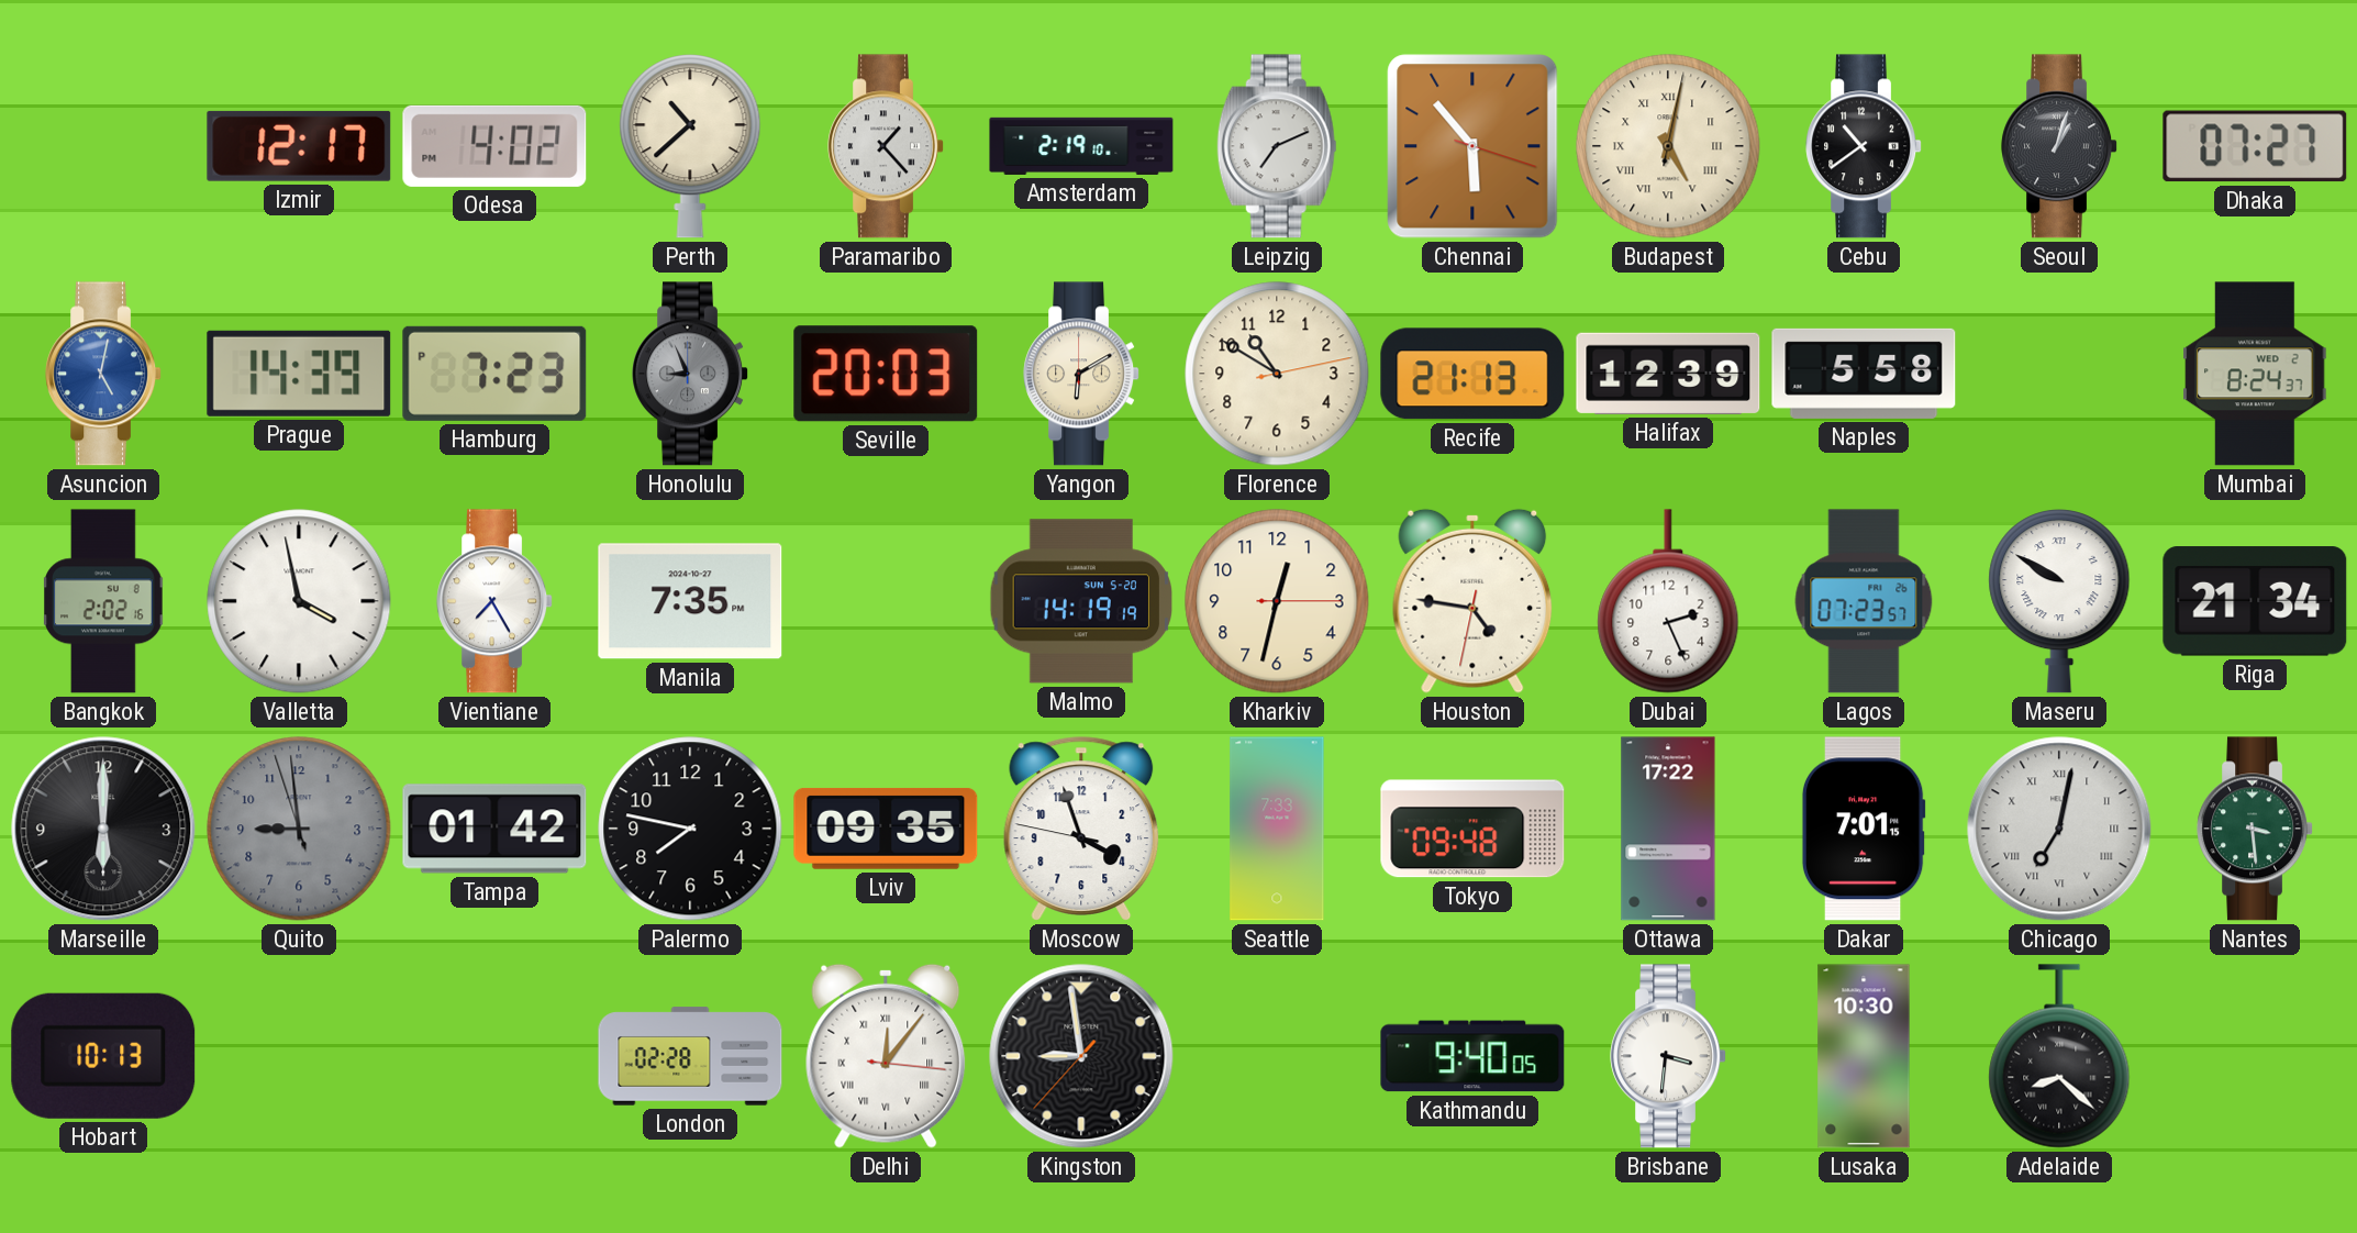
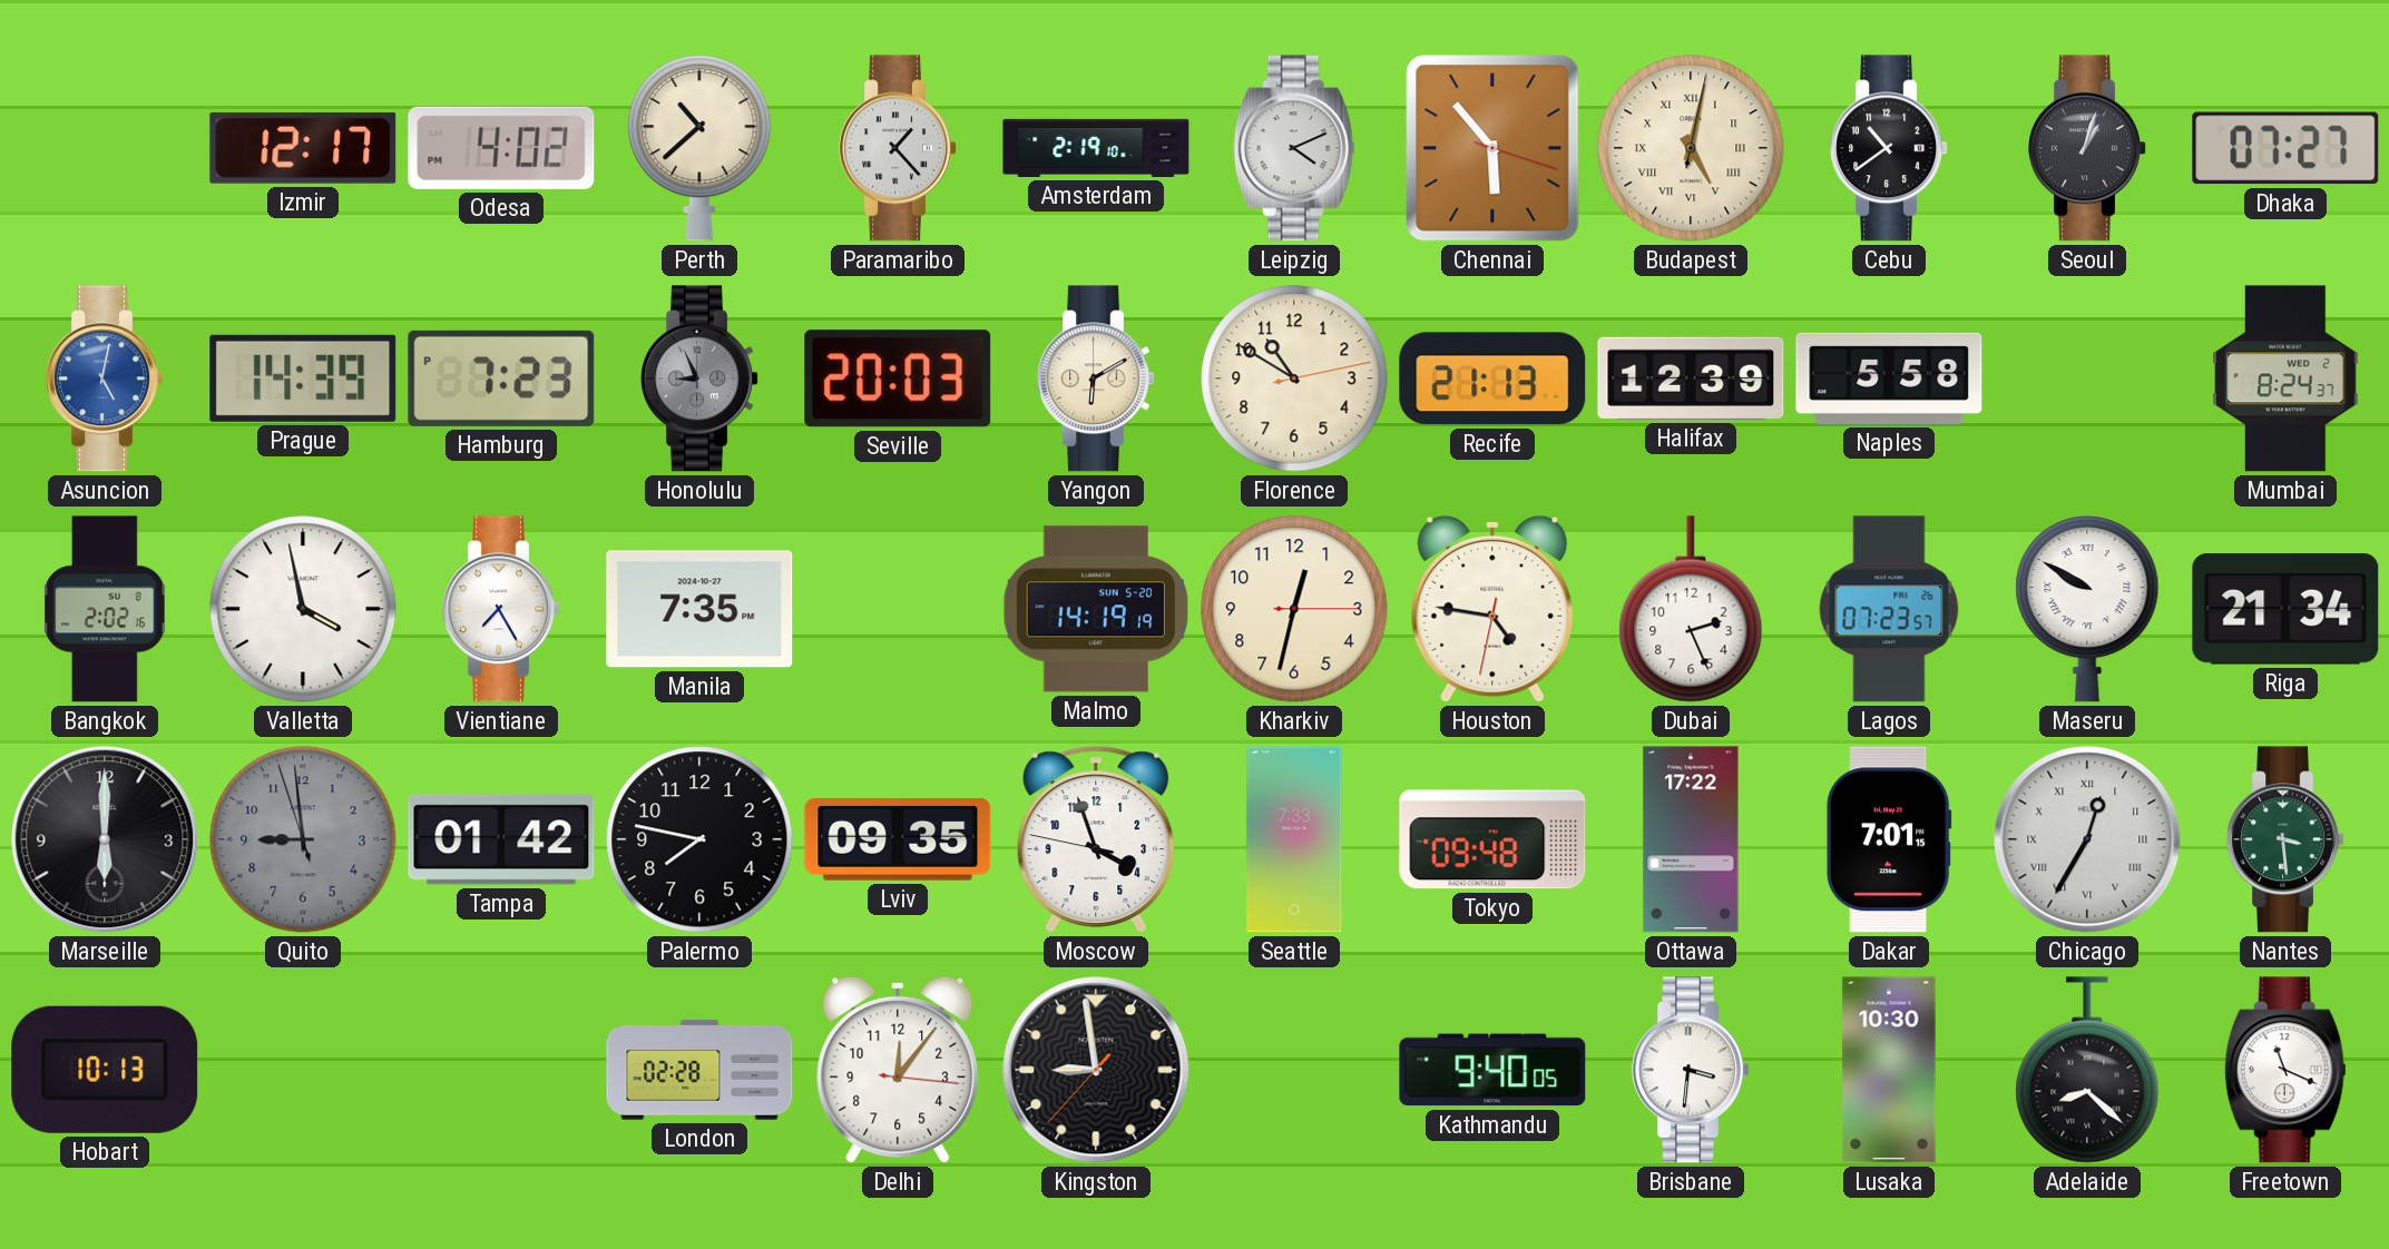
Leipzig: 7:11 -> 4:11
Chicago: 7:02 -> 12:35
Delhi numerals: Roman -> Arabic
Freetown: none -> 11:19
